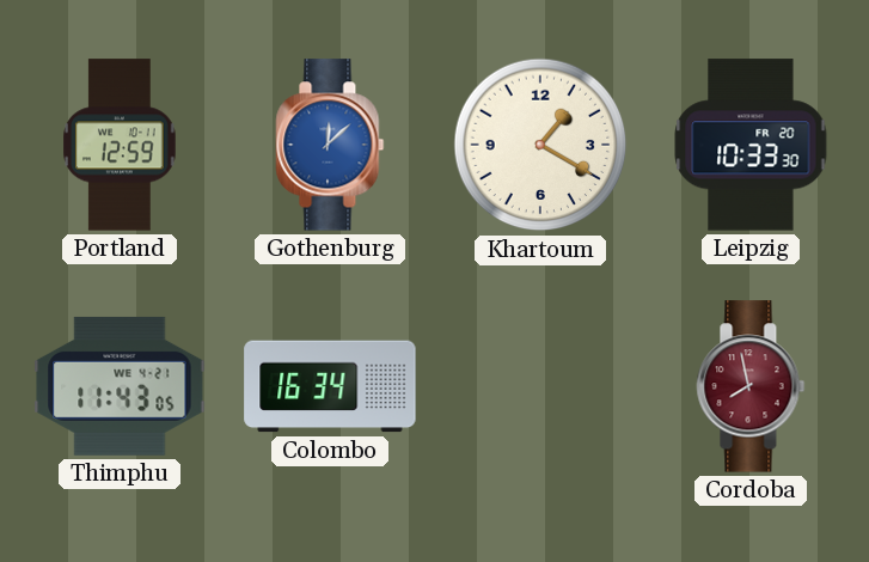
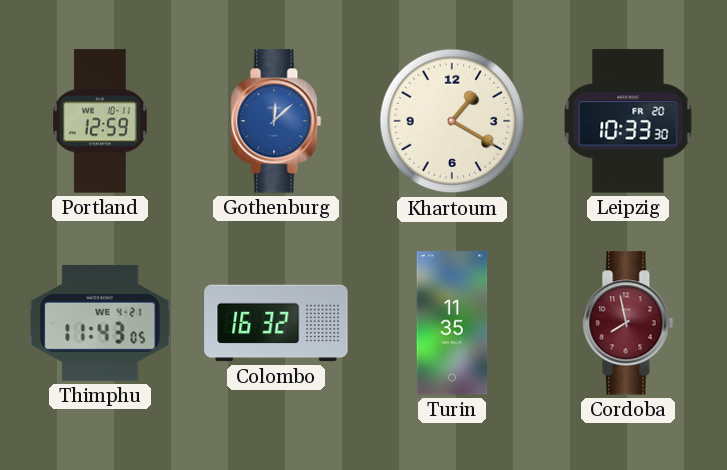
Colombo: 16:34 -> 16:32
Turin: none -> 11:35
